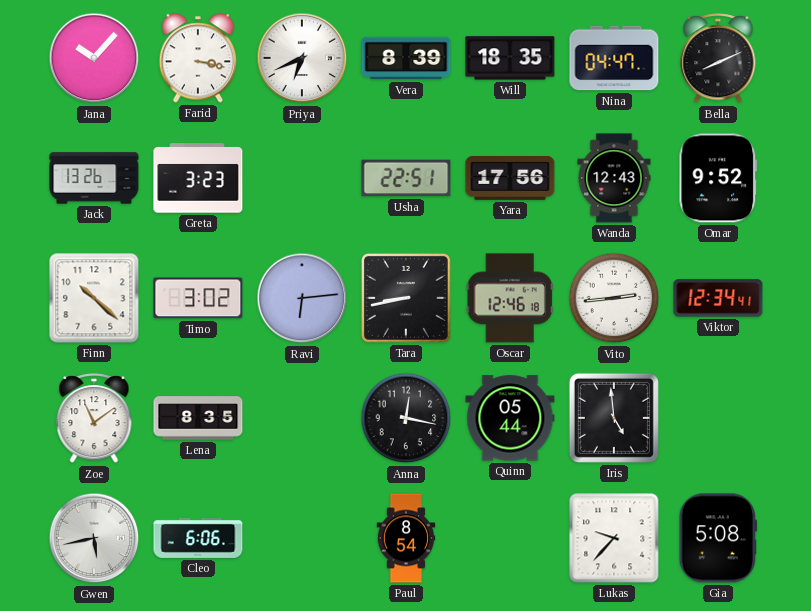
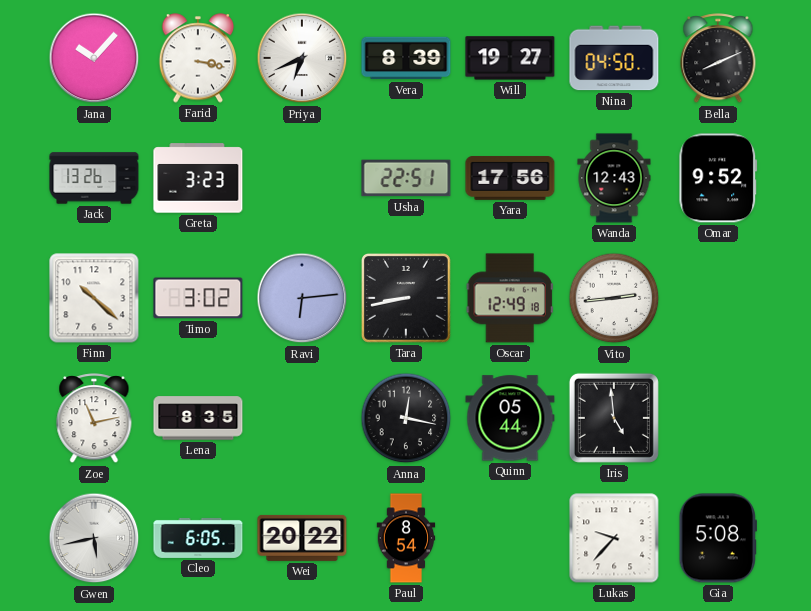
Will: 18:35 -> 19:27
Nina: 04:47 -> 04:50
Oscar: 12:46 -> 12:49
Viktor: 12:34 -> none
Zoe: 11:09 -> 11:13
Cleo: 6:06 -> 6:05
Wei: none -> 20:22
